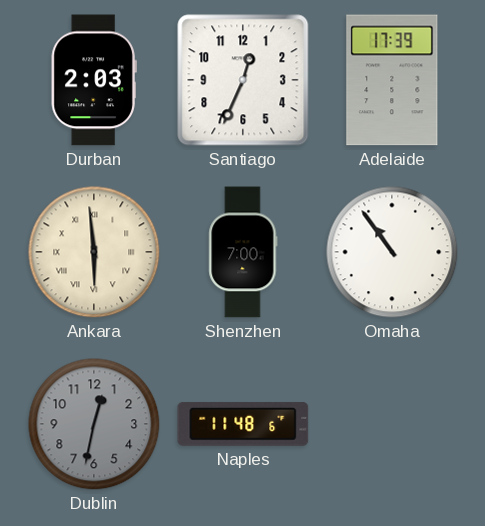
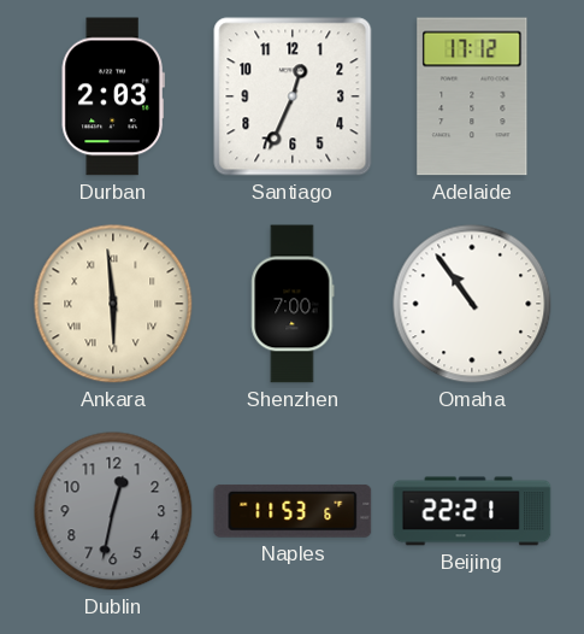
Adelaide: 17:39 -> 17:12
Naples: 11:48 -> 11:53
Beijing: none -> 22:21
